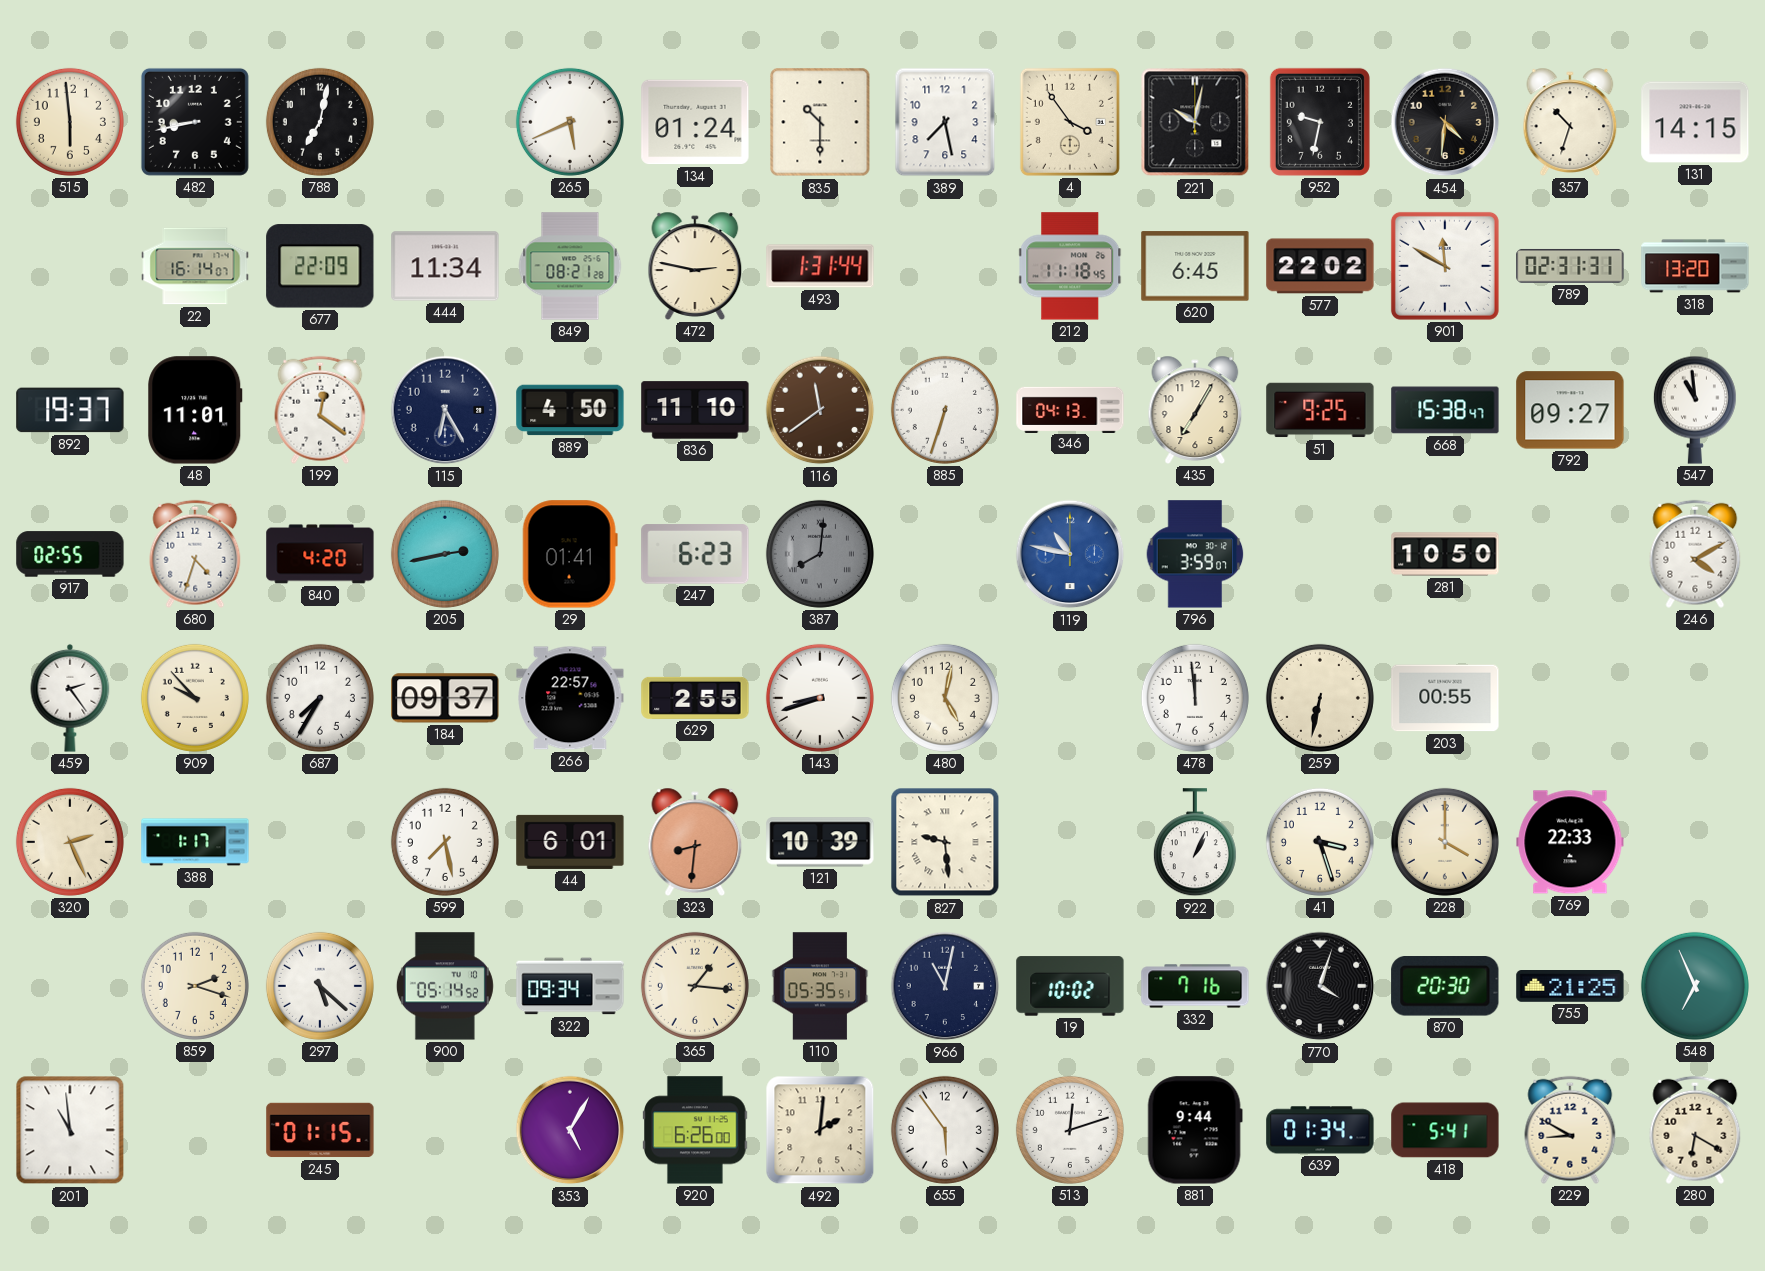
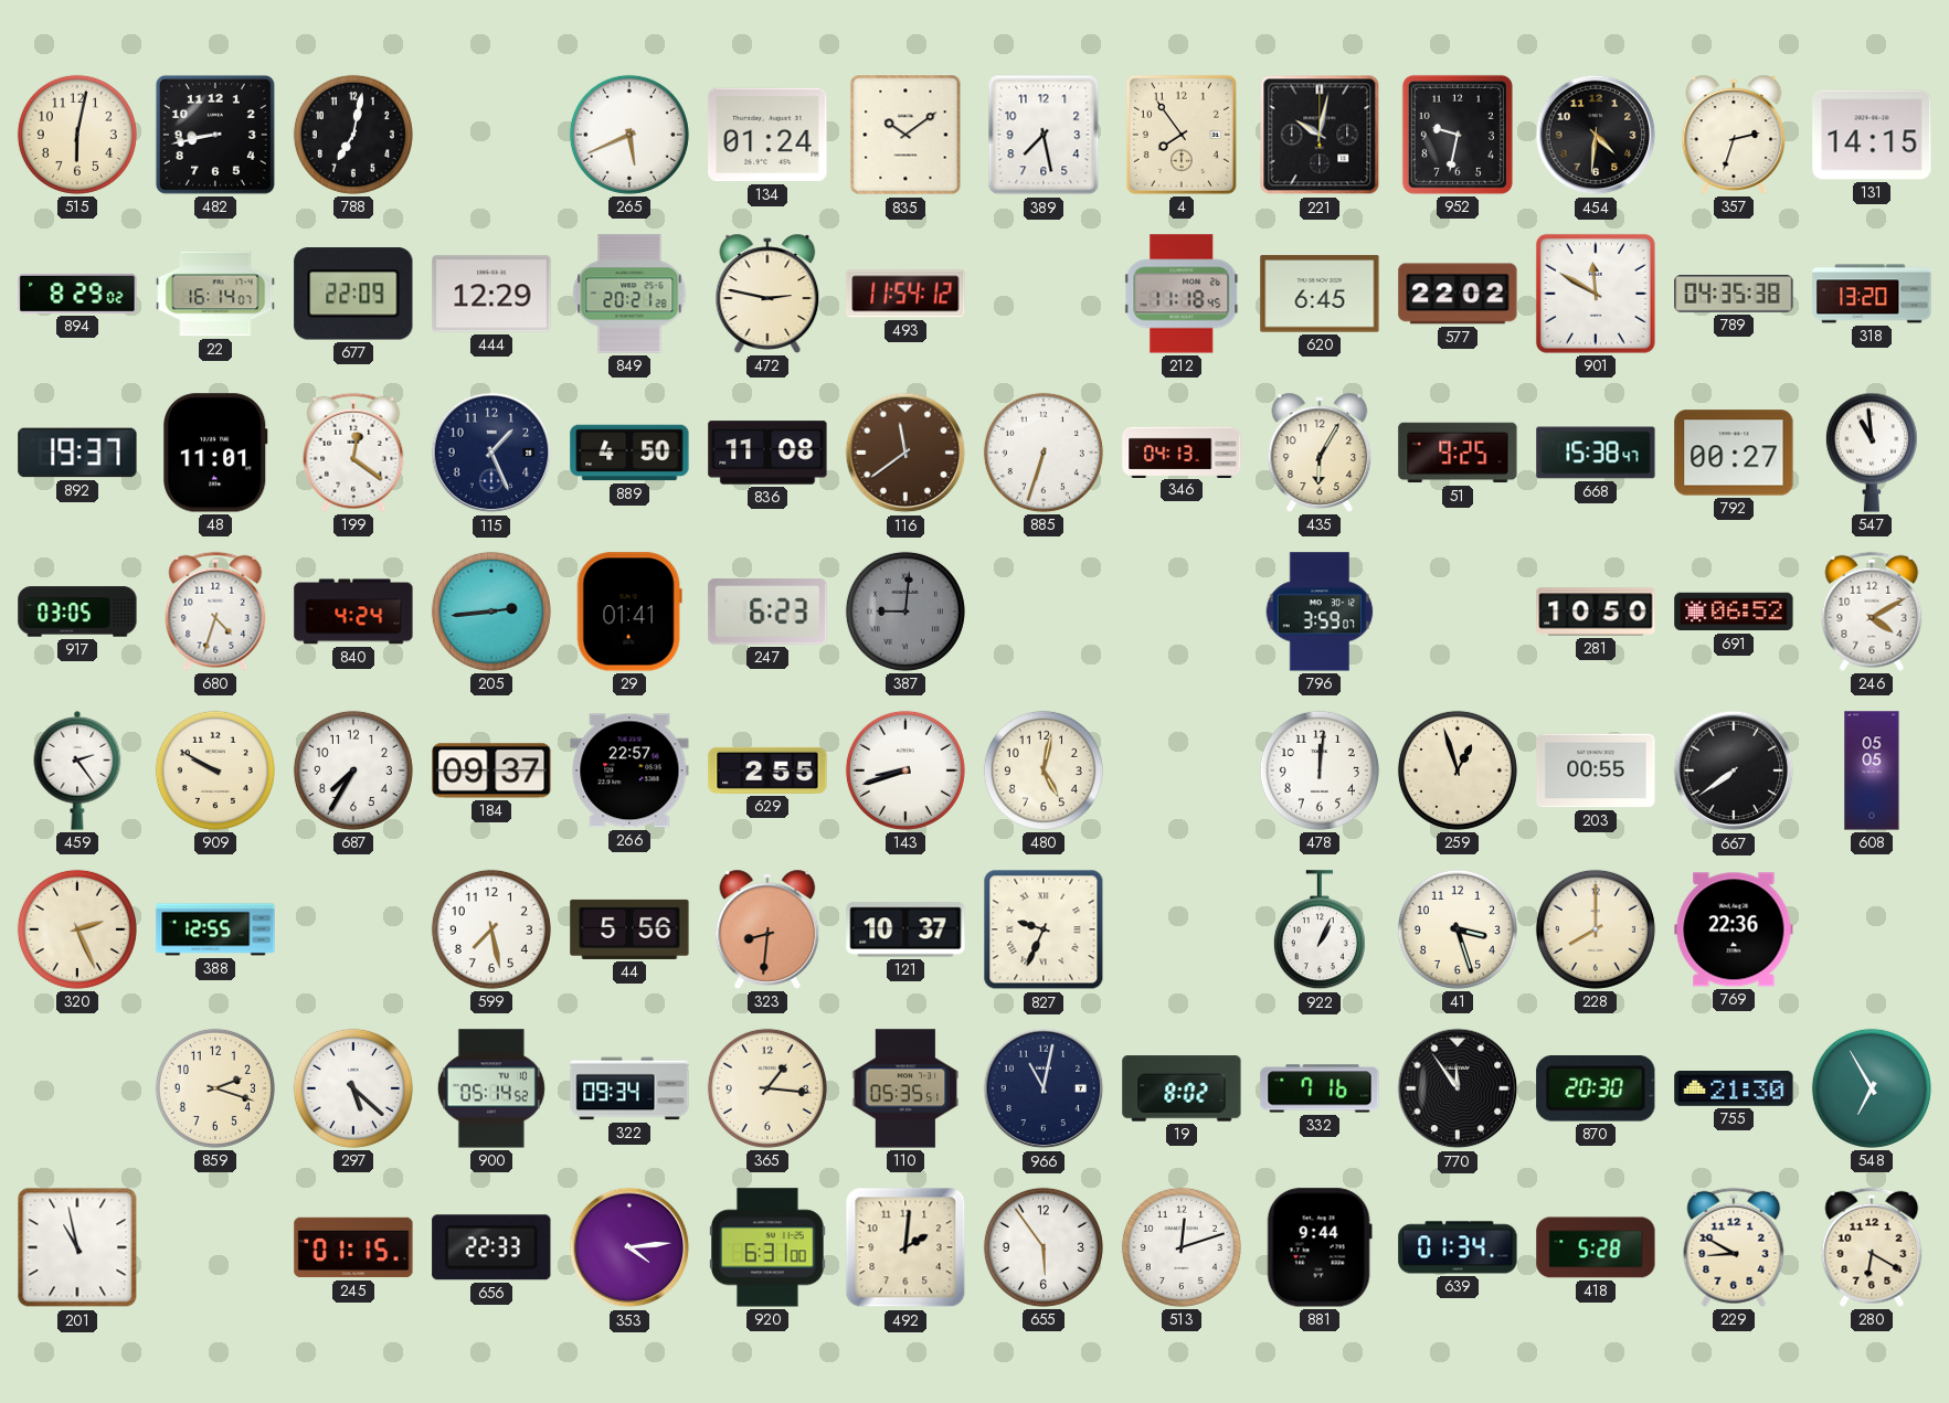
515: 5:59 -> 6:02
835: 10:30 -> 10:09
4: 3:54 -> 7:54
357: 10:33 -> 2:33
894: none -> 8:29
444: 11:34 -> 12:29
849: 08:21 -> 20:21
493: 1:31 -> 11:54
789: 02:31 -> 04:35
115: 6:25 -> 1:26
836: 11:10 -> 11:08
435: 7:05 -> 6:05
792: 09:27 -> 00:27
917: 02:55 -> 03:05
840: 4:20 -> 4:24
205: 2:43 -> 2:44
387: 8:01 -> 9:01
119: 10:47 -> none
691: none -> 06:52
909: 9:53 -> 9:50
478: 11:59 -> 12:01
259: 6:32 -> 12:57
667: none -> 7:39
608: none -> 05:05
388: 1:17 -> 12:55
44: 6:01 -> 5:56
121: 10:39 -> 10:37
827: 9:29 -> 9:34
228: 4:00 -> 8:00
769: 22:33 -> 22:36
19: 10:02 -> 8:02
770: 4:03 -> 11:54
755: 21:25 -> 21:30
548: 6:56 -> 6:55
201: 10:59 -> 10:58
656: none -> 22:33
353: 5:05 -> 4:14
920: 6:26 -> 6:31
418: 5:41 -> 5:28
